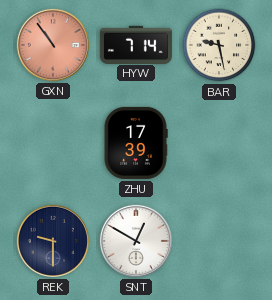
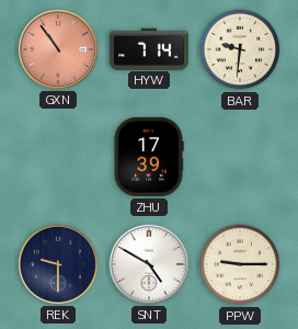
BAR: 9:28 -> 9:31
SNT: 12:50 -> 4:50
PPW: none -> 9:15
